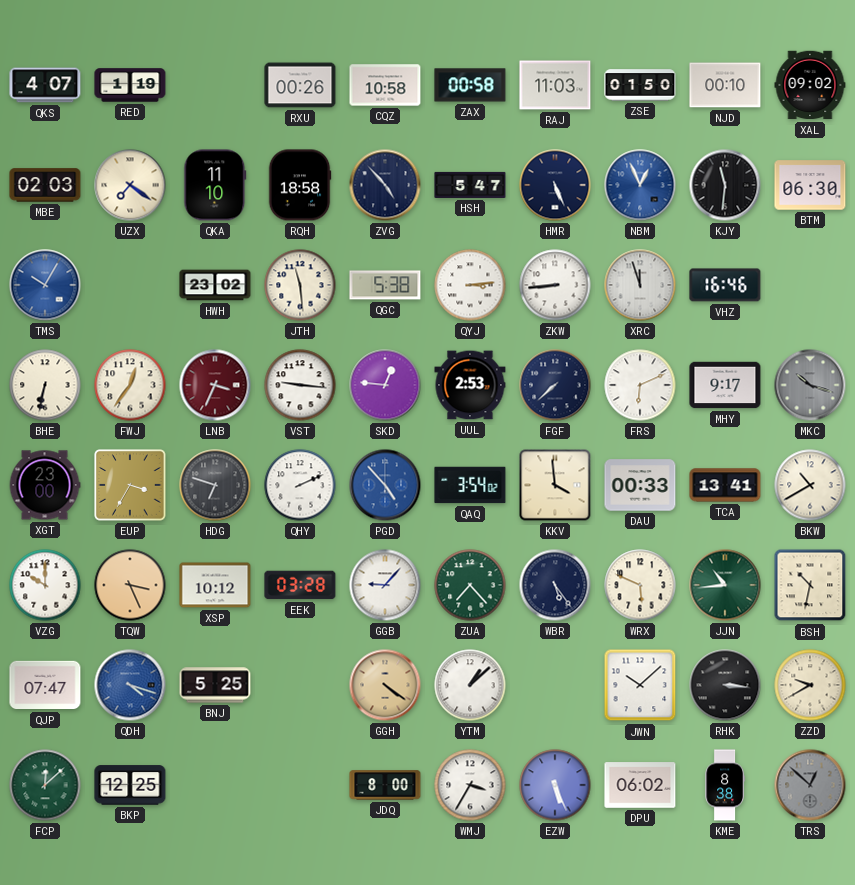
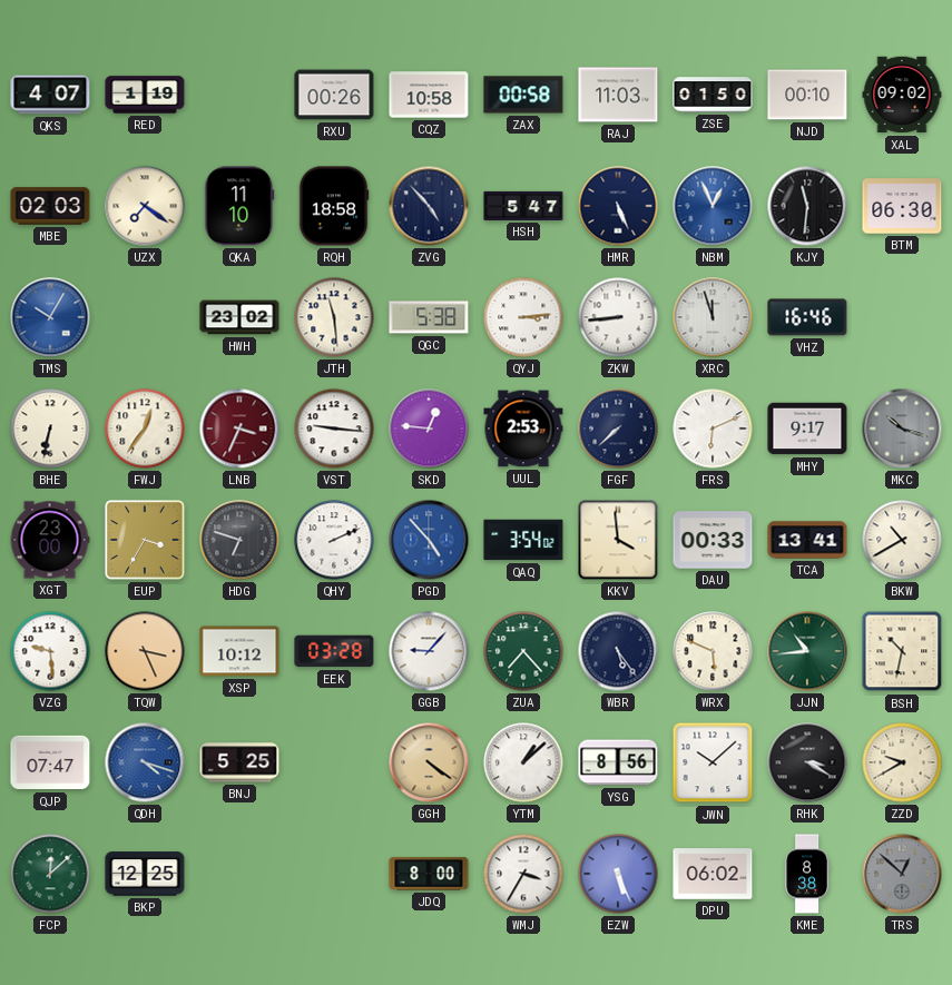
VZG: 10:00 -> 9:29
YSG: none -> 8:56
RHK: 3:16 -> 3:20
